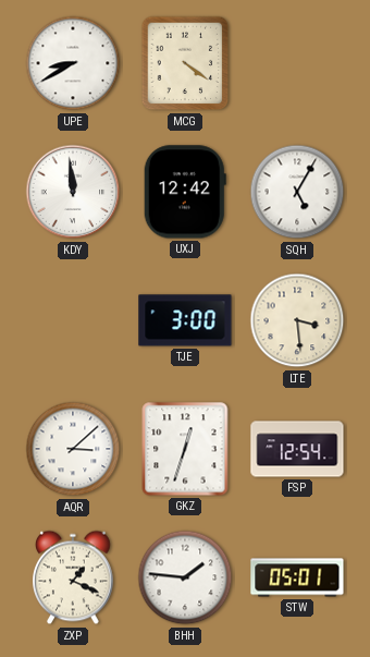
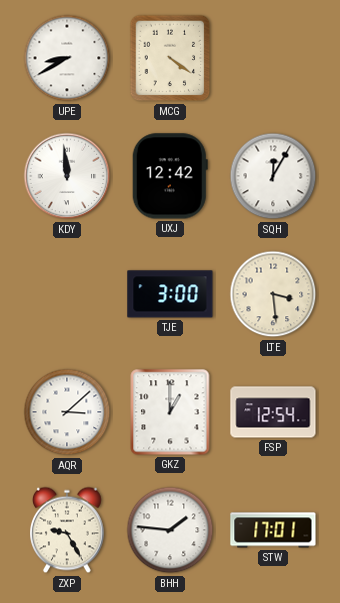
SQH: 5:05 -> 12:05
GKZ: 12:33 -> 1:00
ZXP: 1:19 -> 9:25
STW: 05:01 -> 17:01
